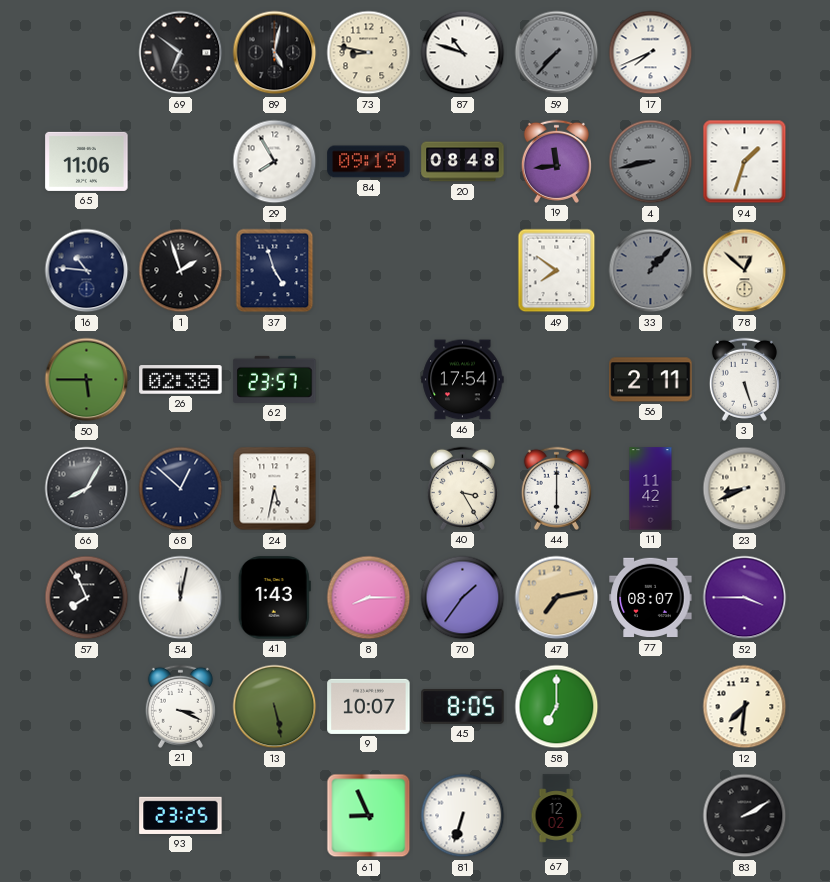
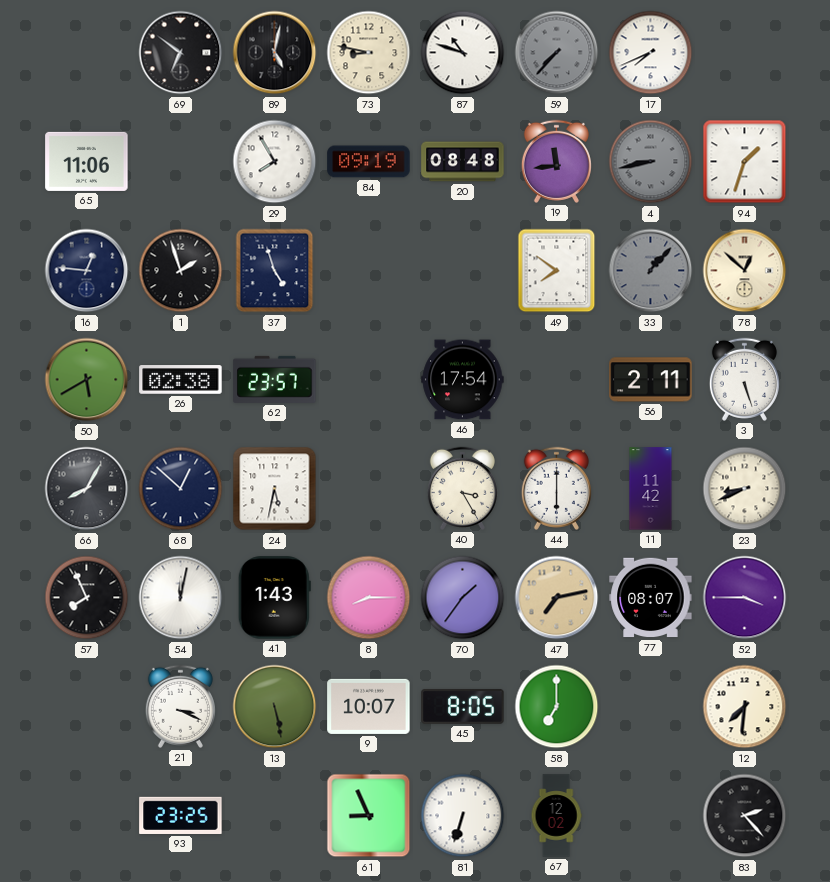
16: 10:46 -> 12:46
50: 5:45 -> 5:40
83: 2:10 -> 2:23
